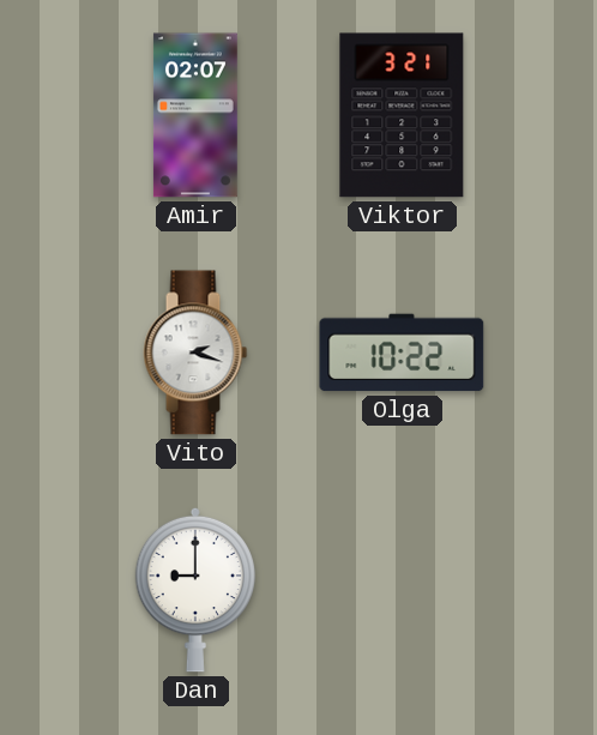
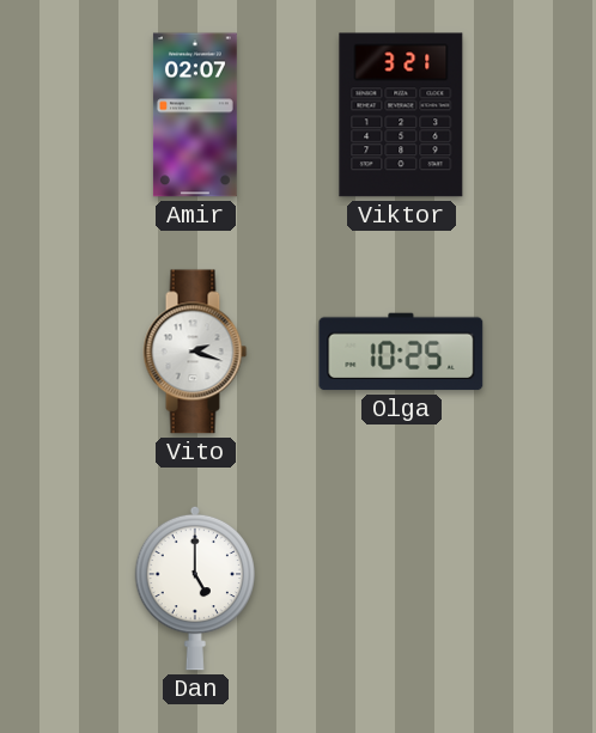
Olga: 10:22 -> 10:25
Dan: 9:00 -> 5:00
